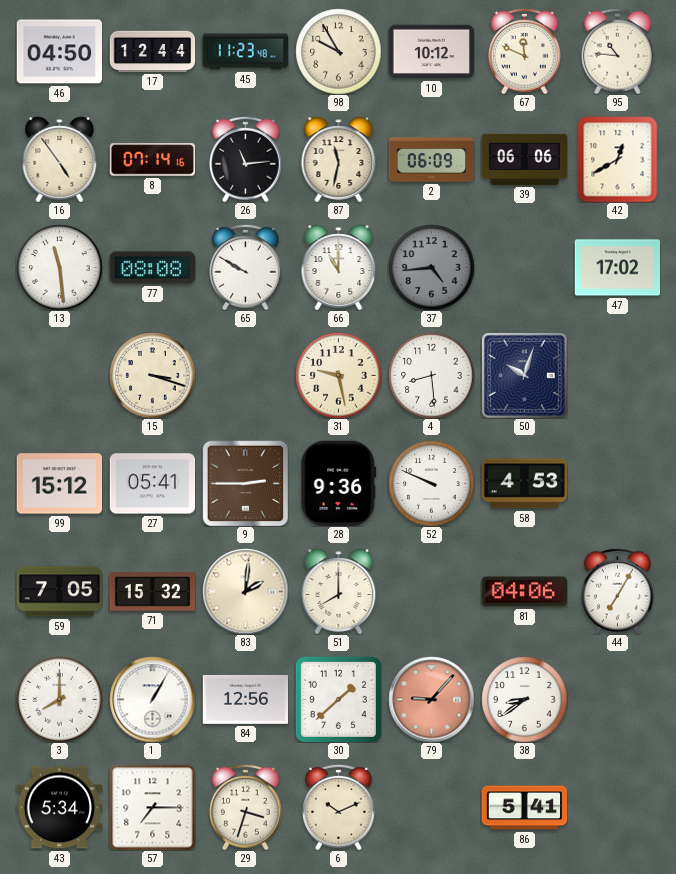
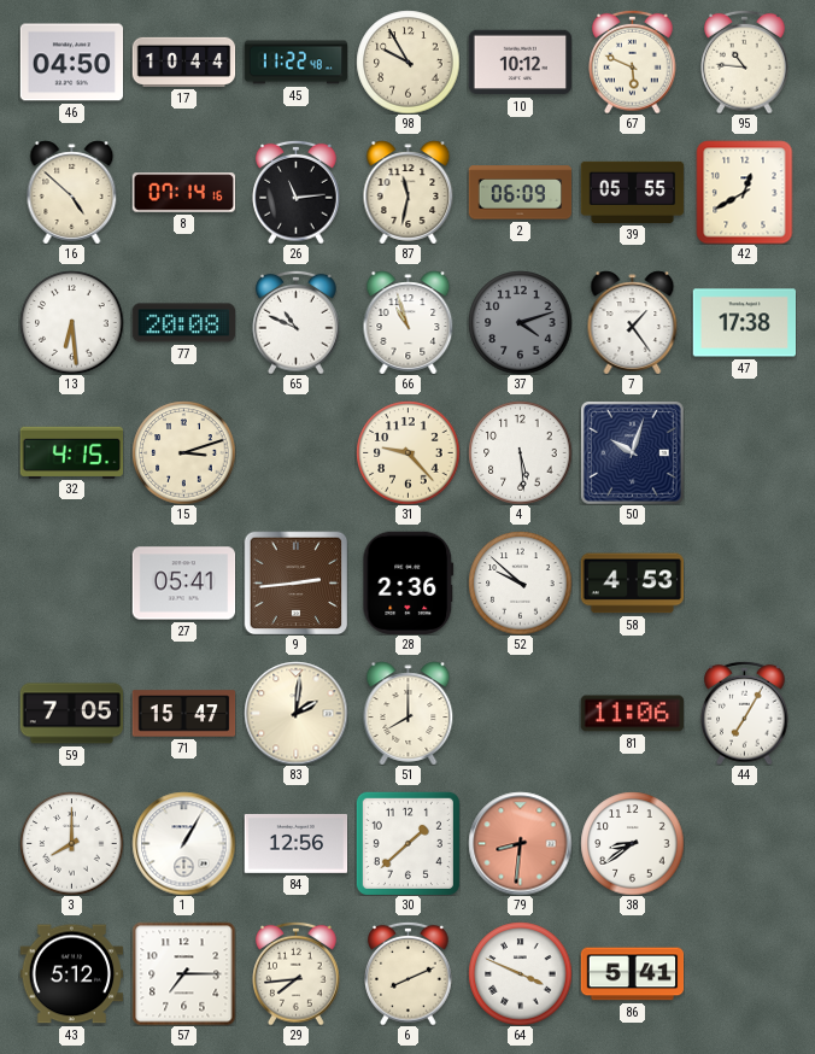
17: 12:44 -> 10:44
45: 11:23 -> 11:22
67: 11:49 -> 5:49
16: 4:54 -> 4:52
39: 06:06 -> 05:55
13: 11:29 -> 6:29
77: 08:08 -> 20:08
65: 9:50 -> 10:49
66: 11:00 -> 10:57
37: 4:44 -> 4:12
7: none -> 1:24
47: 17:02 -> 17:38
32: none -> 4:15
15: 3:18 -> 3:12
31: 9:28 -> 9:23
4: 8:29 -> 5:29
99: 15:12 -> none
9: 2:45 -> 2:44
28: 9:36 -> 2:36
52: 9:49 -> 9:52
71: 15:32 -> 15:47
81: 04:06 -> 11:06
79: 9:07 -> 8:31
43: 5:34 -> 5:12
29: 3:33 -> 7:44
6: 10:11 -> 8:11
64: none -> 3:49
